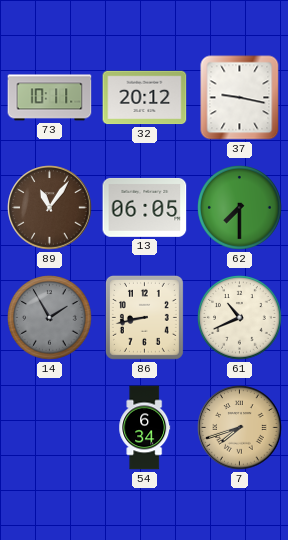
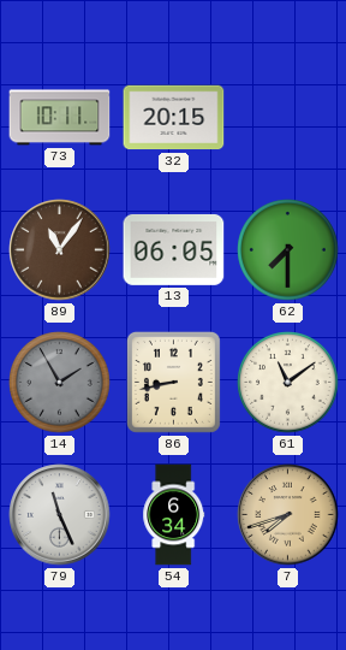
32: 20:12 -> 20:15
37: 9:17 -> none
61: 10:41 -> 11:09
79: none -> 11:26
